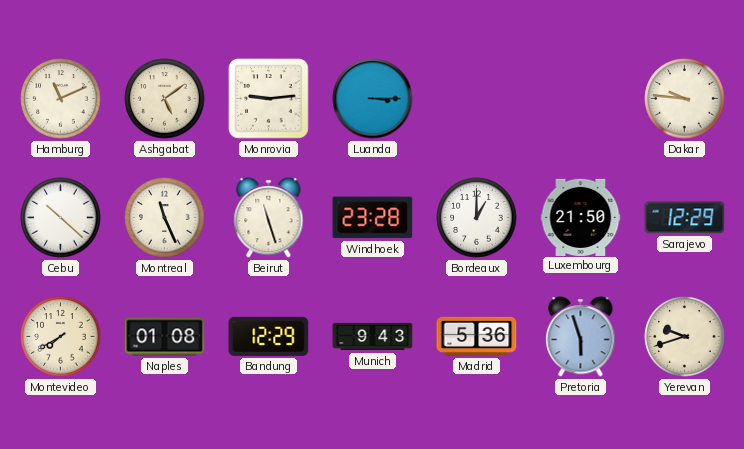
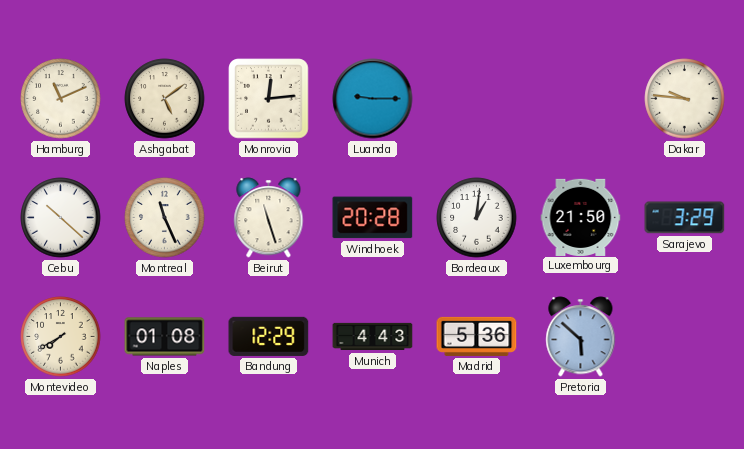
Monrovia: 9:14 -> 12:14
Luanda: 3:15 -> 9:15
Windhoek: 23:28 -> 20:28
Bordeaux: 1:00 -> 1:01
Sarajevo: 12:29 -> 3:29
Munich: 9:43 -> 4:43
Pretoria: 5:57 -> 5:52
Yerevan: 9:42 -> none
